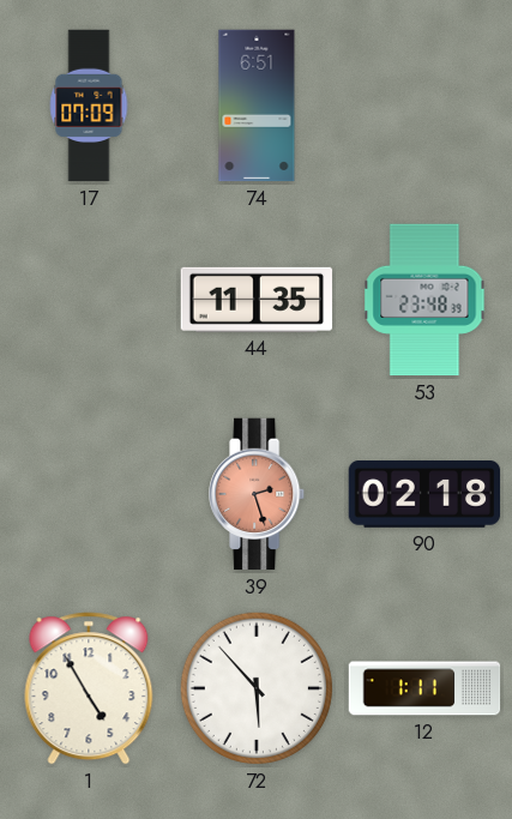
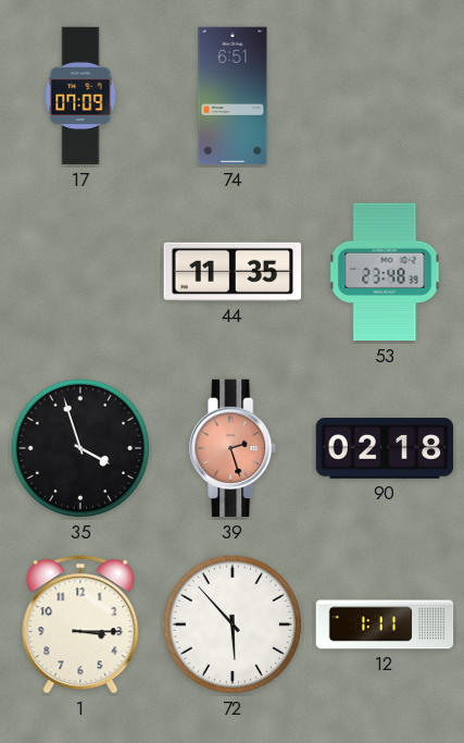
35: none -> 3:57
1: 4:55 -> 3:15
